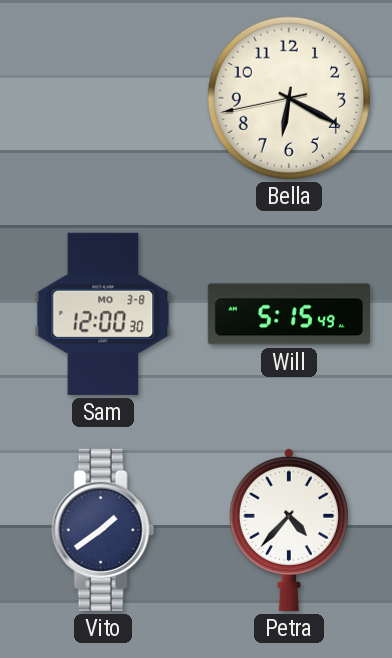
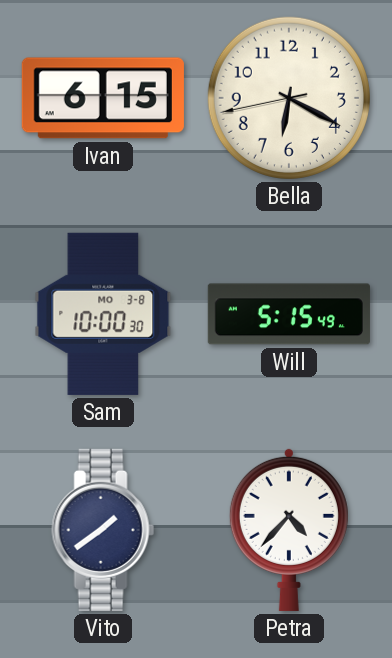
Ivan: none -> 6:15
Sam: 12:00 -> 10:00
